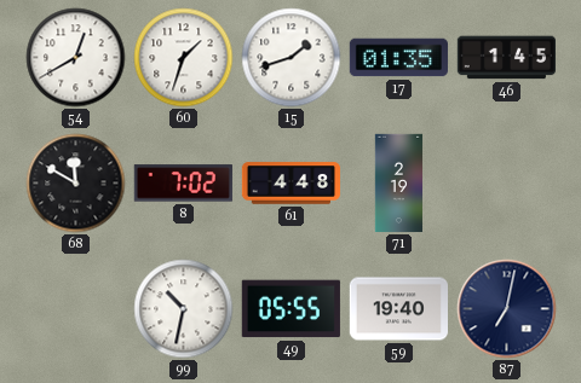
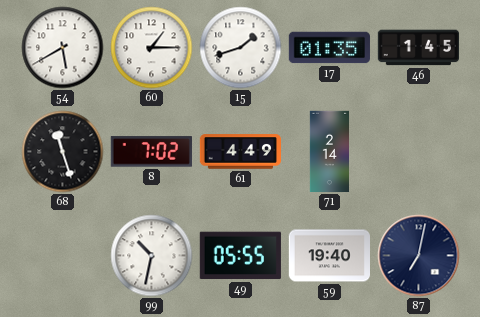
54: 12:40 -> 5:40
60: 1:33 -> 1:15
68: 11:50 -> 11:27
61: 4:48 -> 4:49
71: 2:19 -> 2:14
